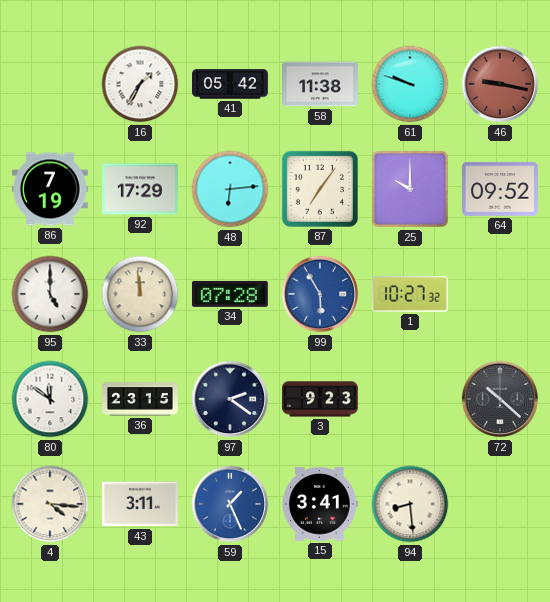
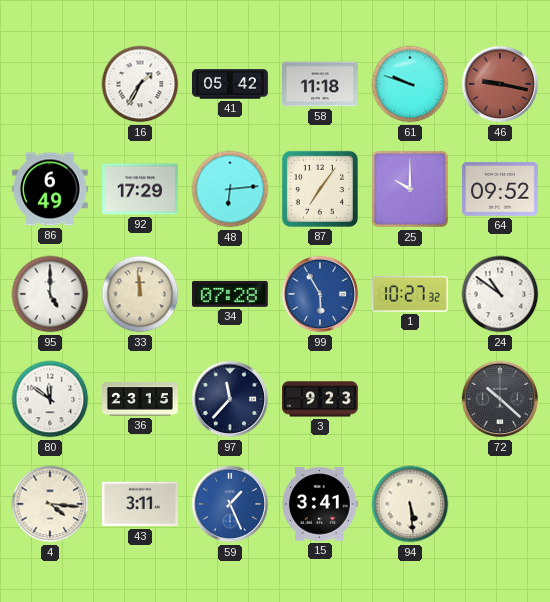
58: 11:38 -> 11:18
86: 7:19 -> 6:49
24: none -> 10:51
97: 2:21 -> 11:37
94: 8:29 -> 5:29
